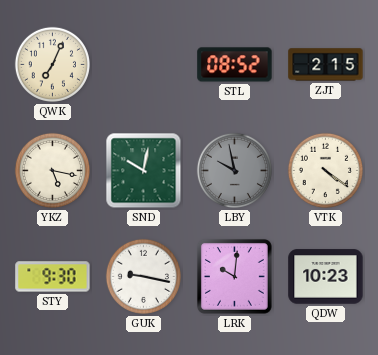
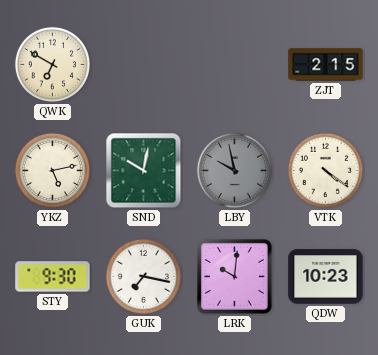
QWK: 7:04 -> 6:50
STL: 08:52 -> none
YKZ: 5:17 -> 5:13
GUK: 9:17 -> 7:17
